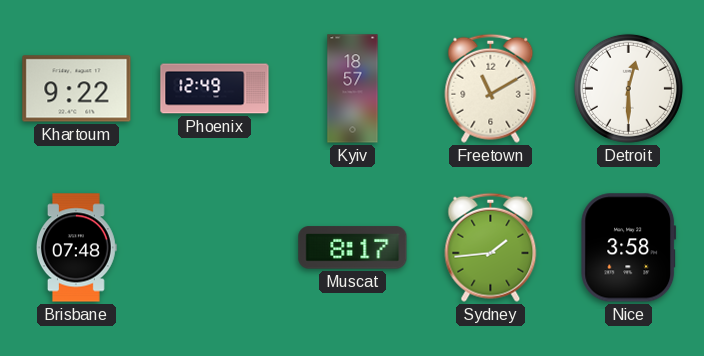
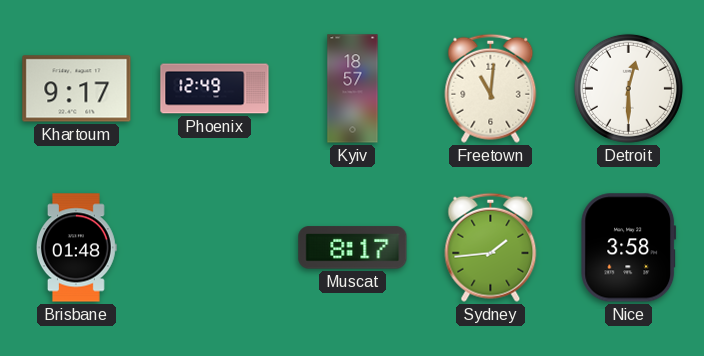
Khartoum: 9:22 -> 9:17
Freetown: 11:10 -> 11:01
Brisbane: 07:48 -> 01:48
